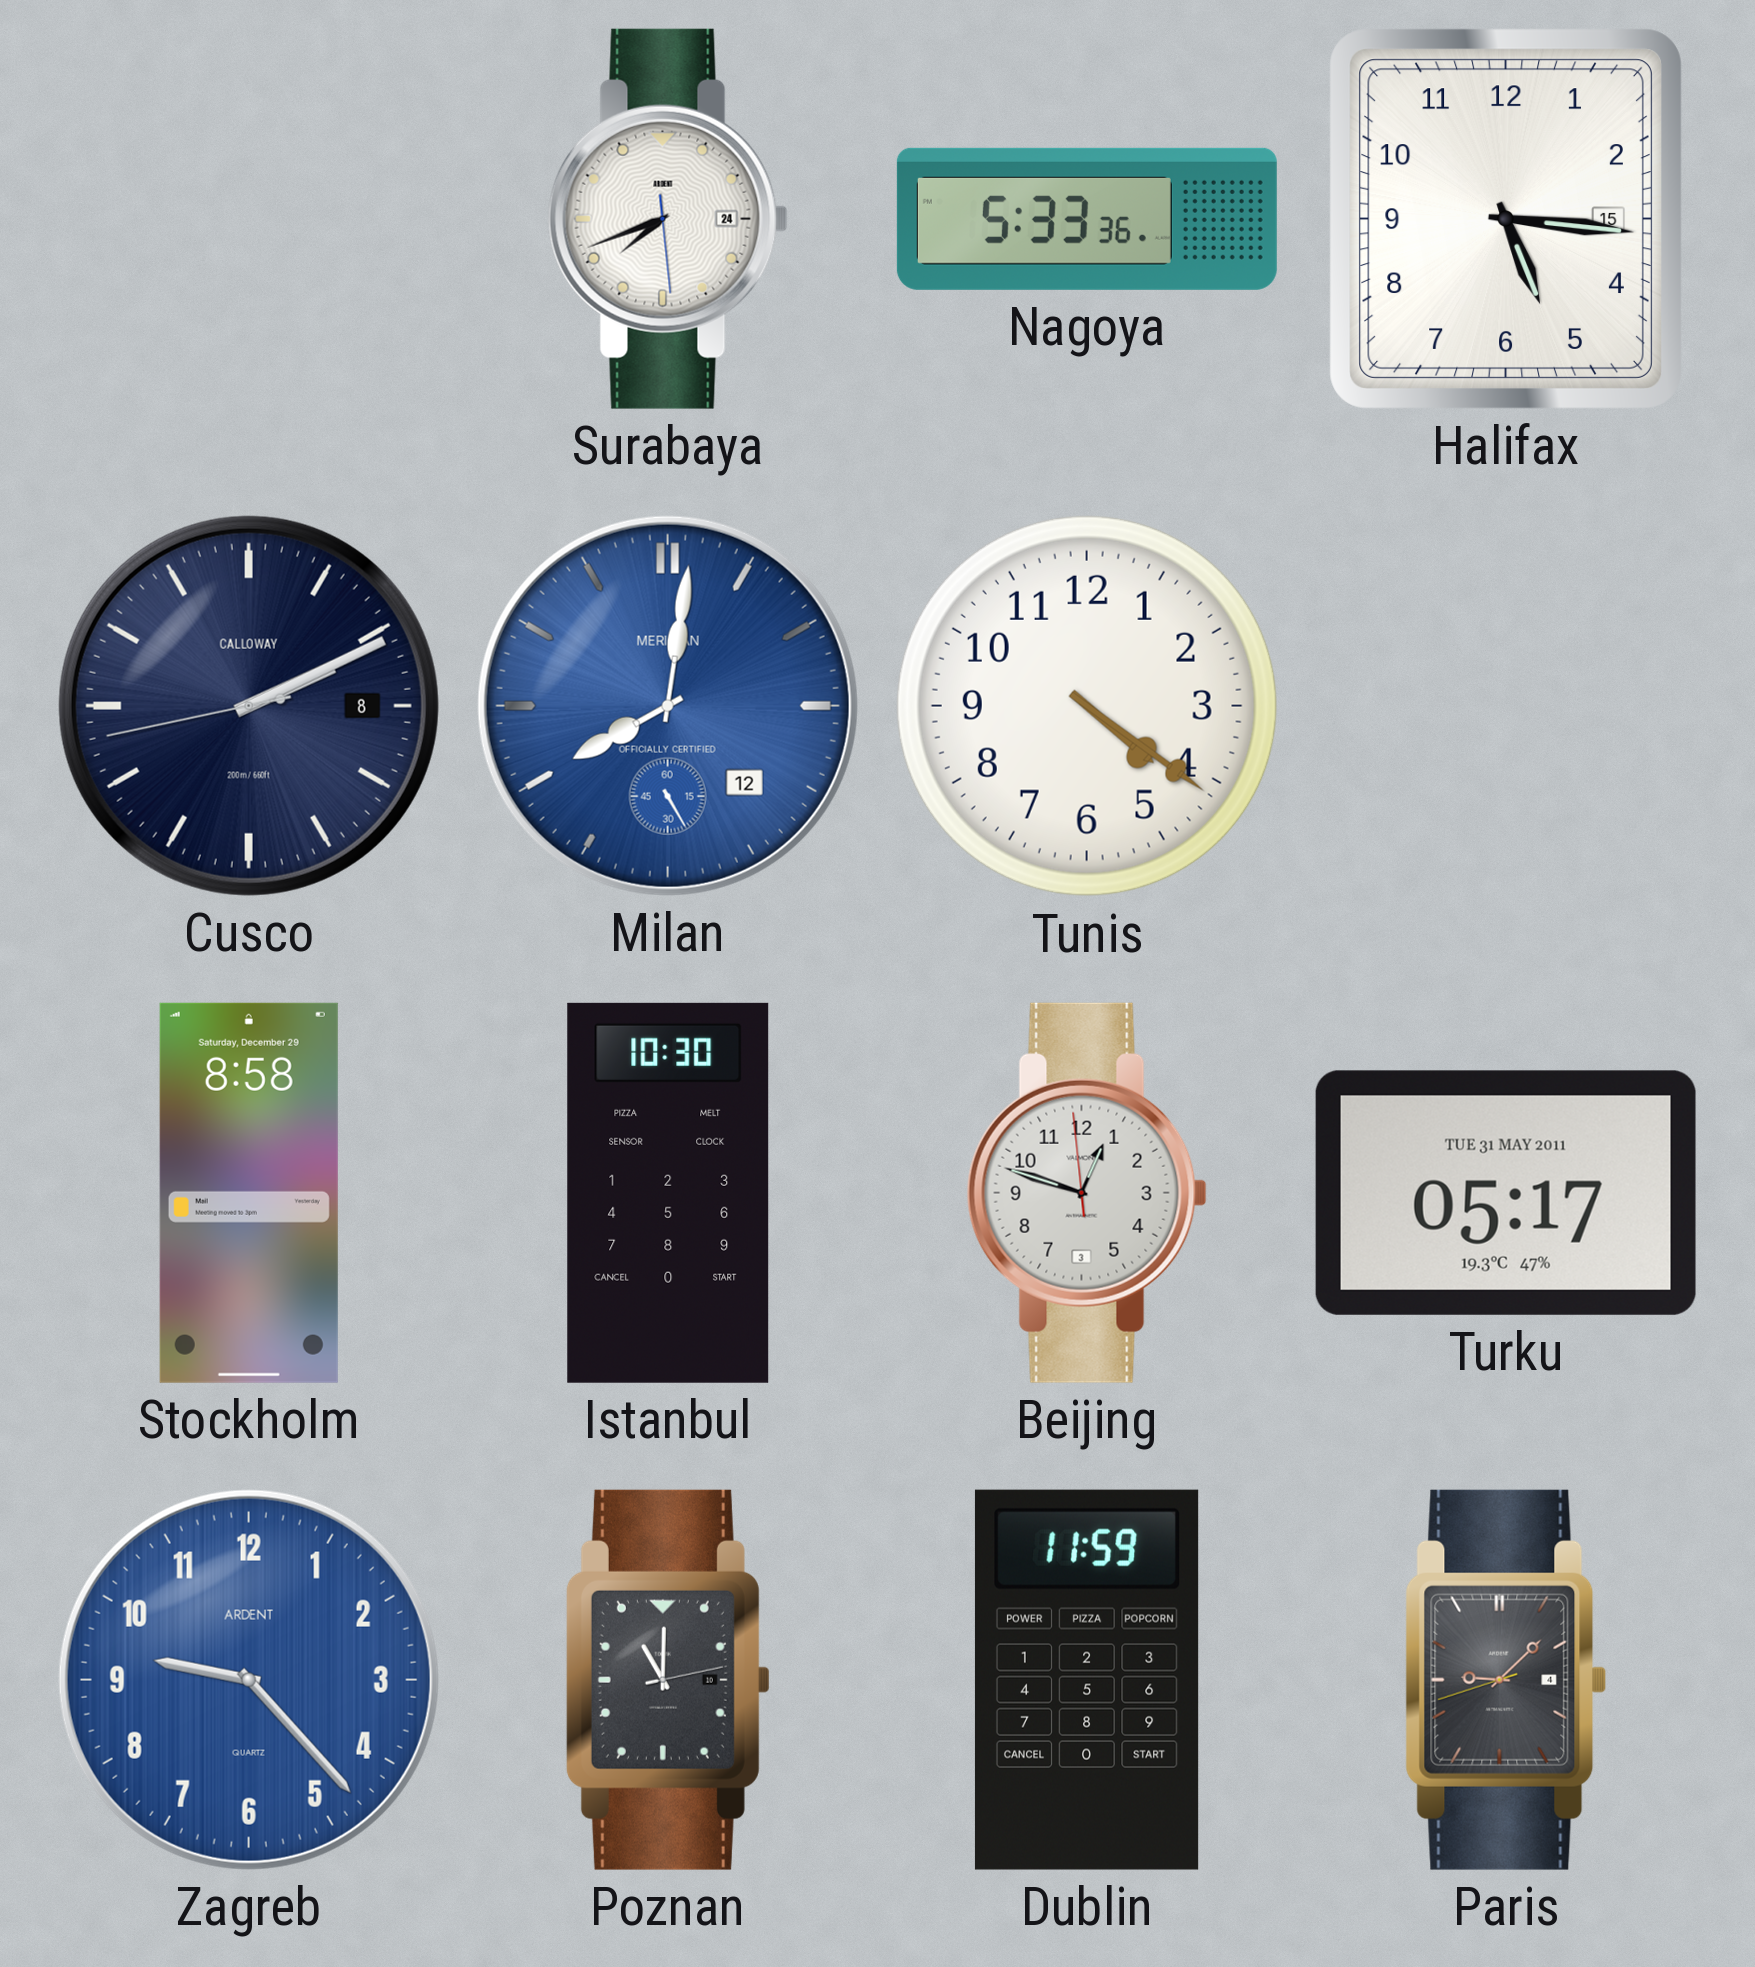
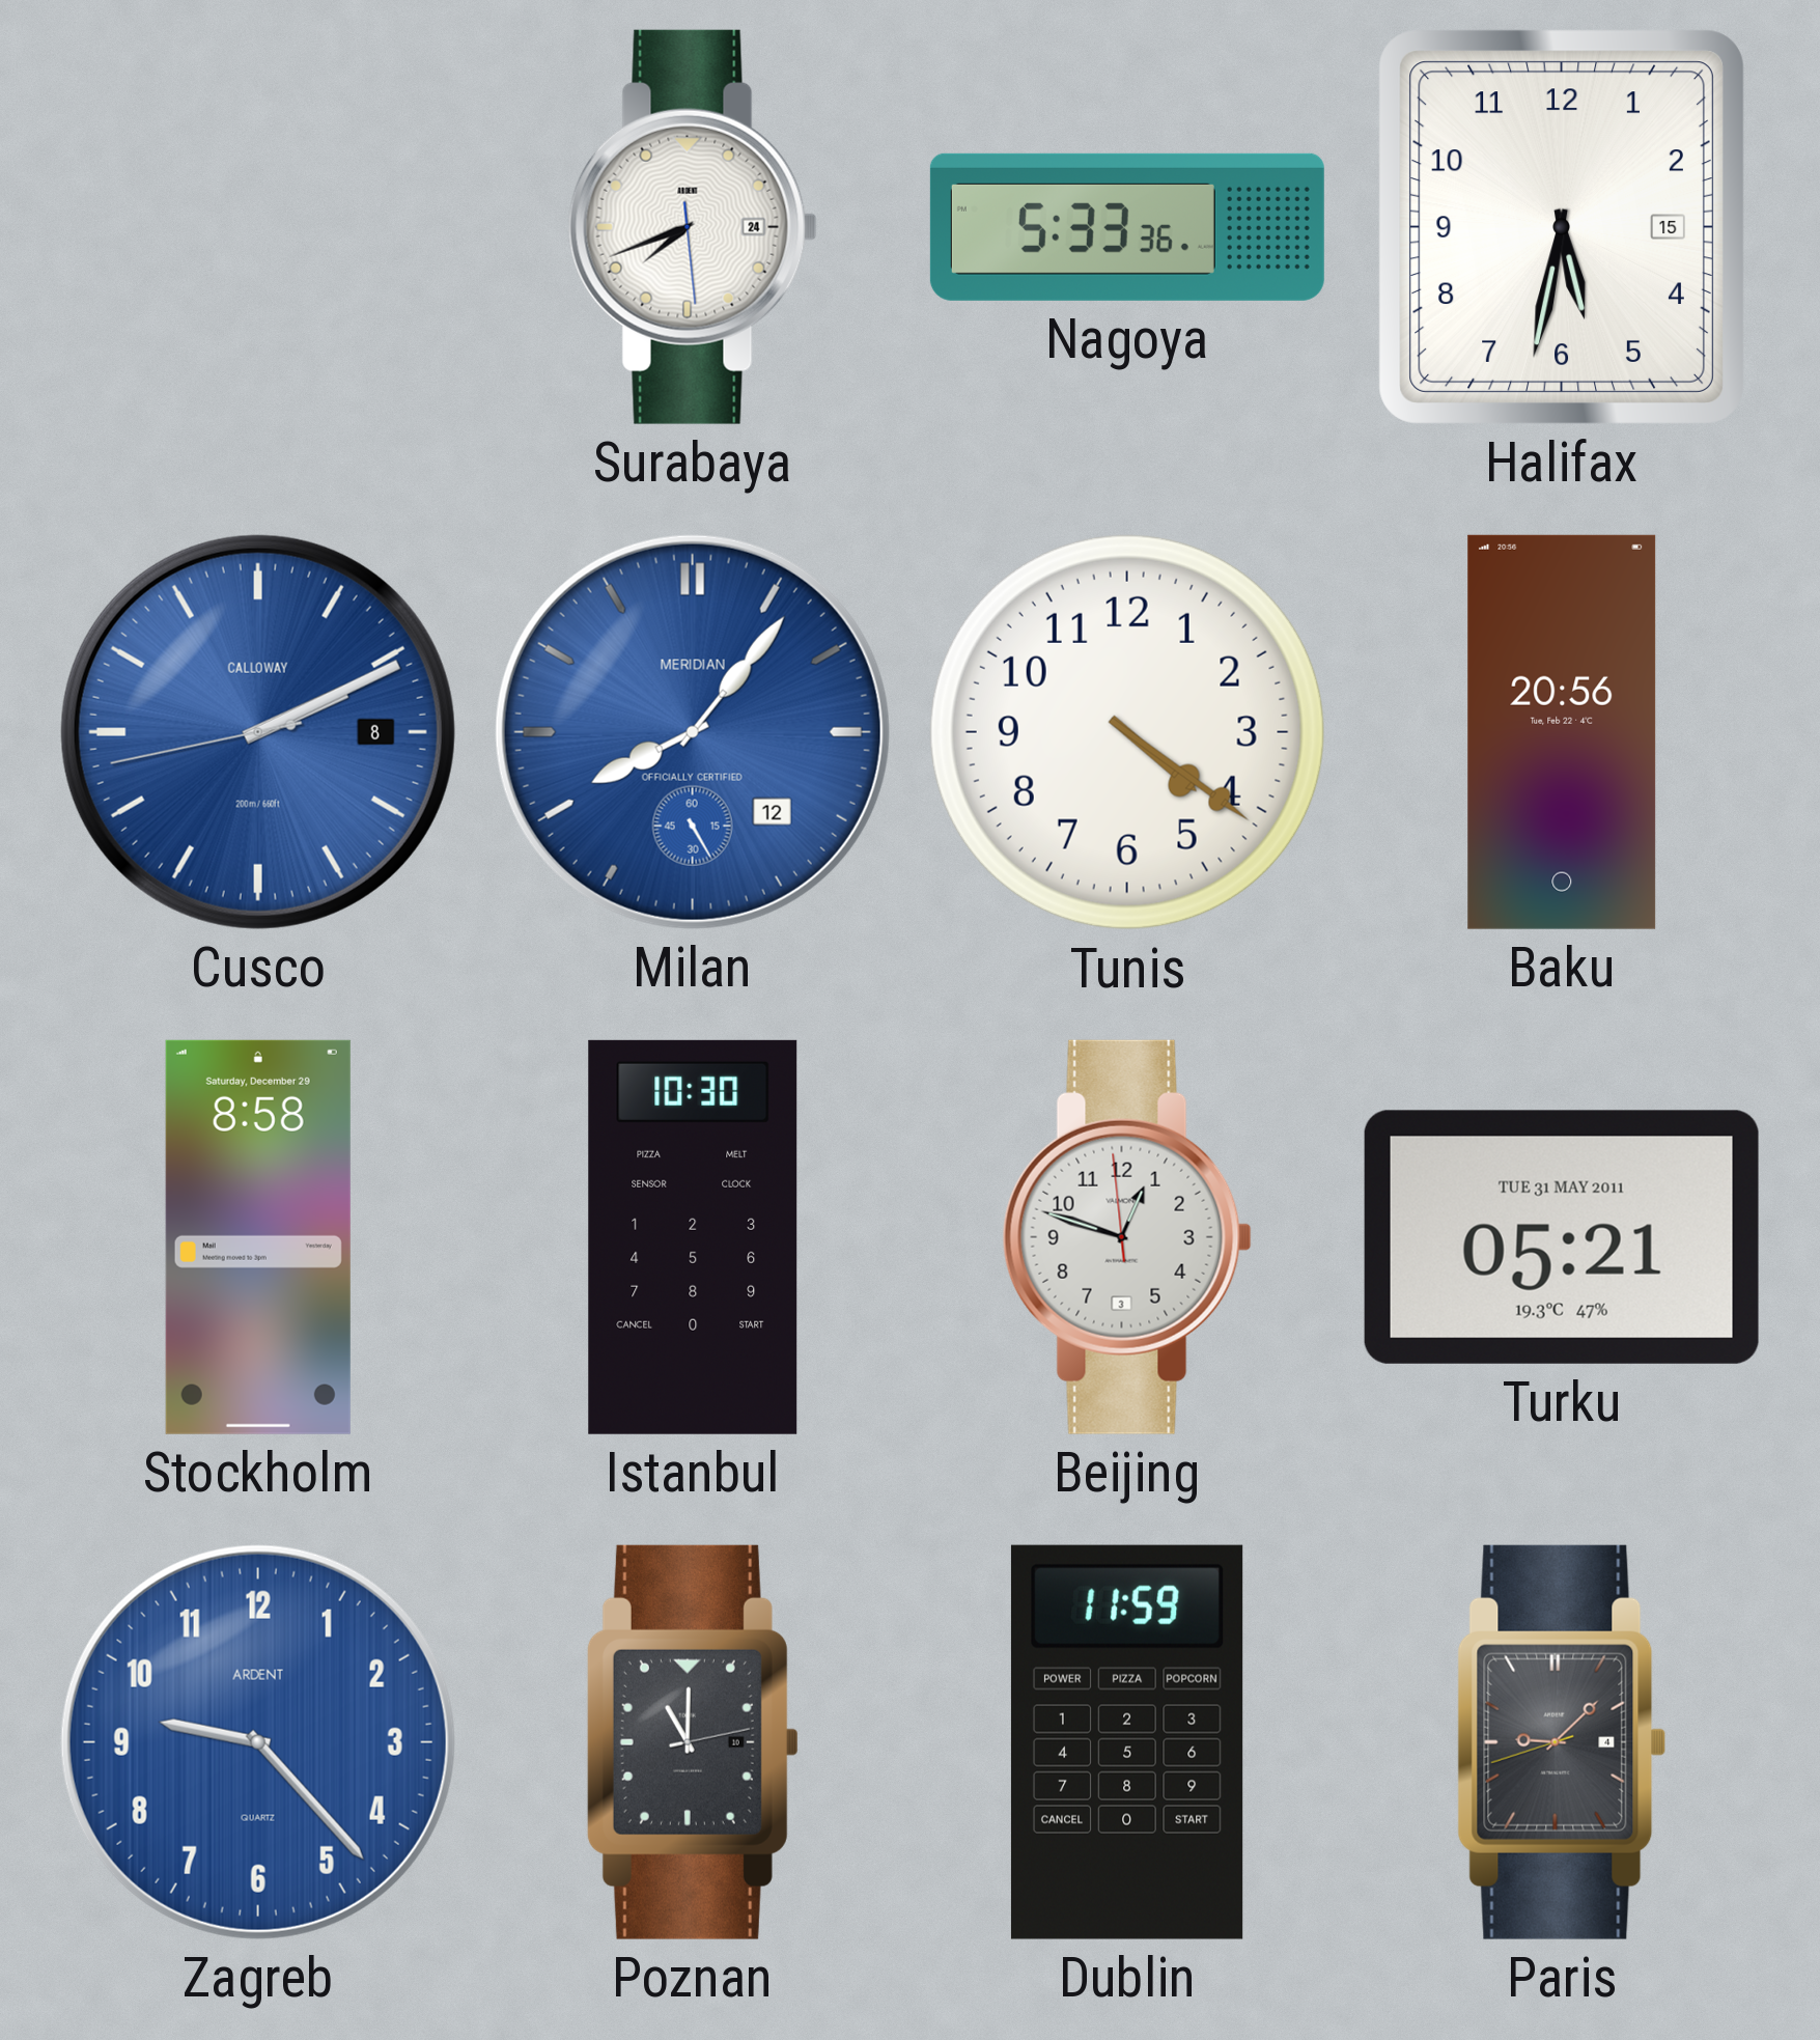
Halifax: 5:16 -> 5:32
Cusco dial: navy -> blue
Milan: 8:01 -> 8:06
Baku: none -> 20:56
Turku: 05:17 -> 05:21
